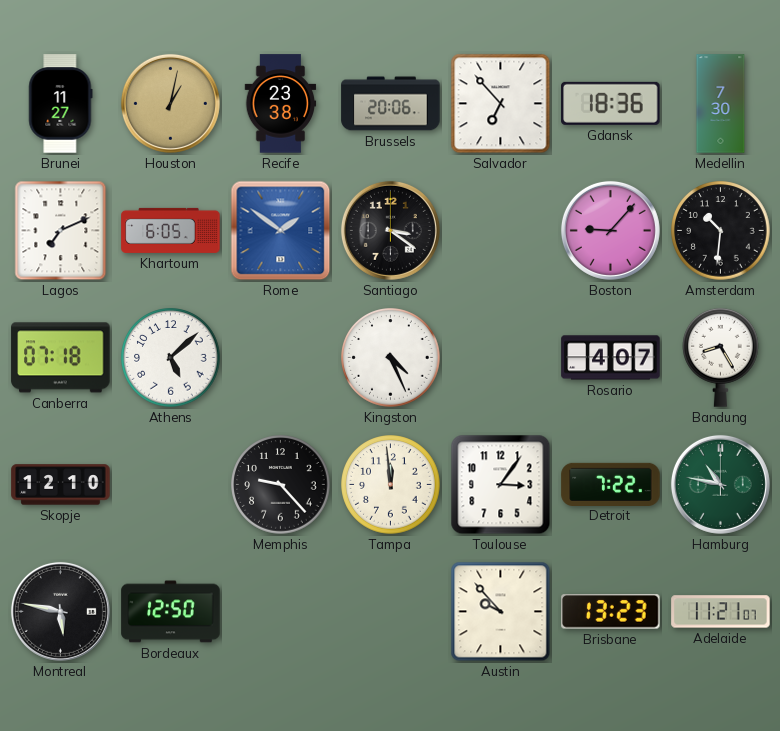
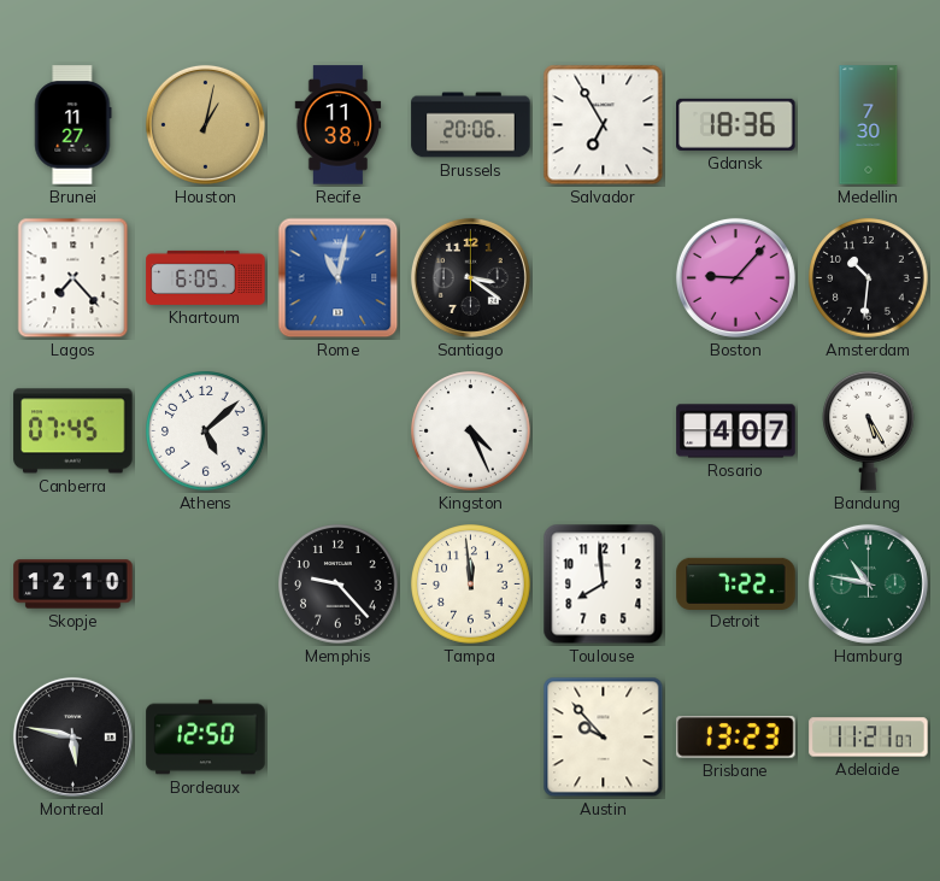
Recife: 23:38 -> 11:38
Salvador: 6:53 -> 6:55
Lagos: 7:11 -> 7:23
Rome: 1:51 -> 11:02
Canberra: 07:18 -> 07:45
Bandung: 8:25 -> 5:25
Toulouse: 3:06 -> 7:59
